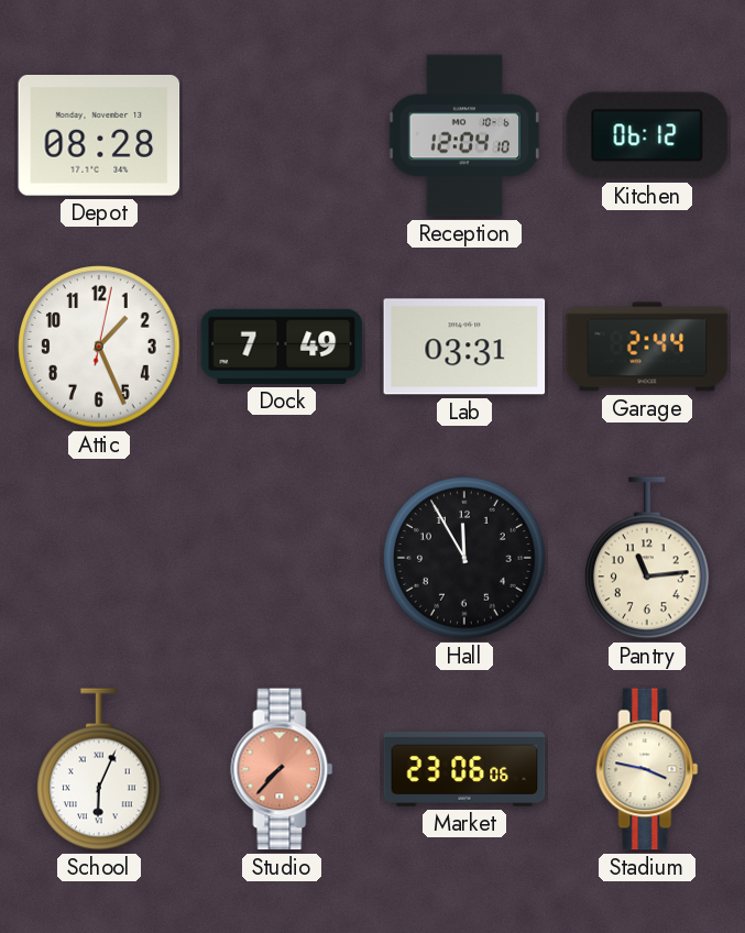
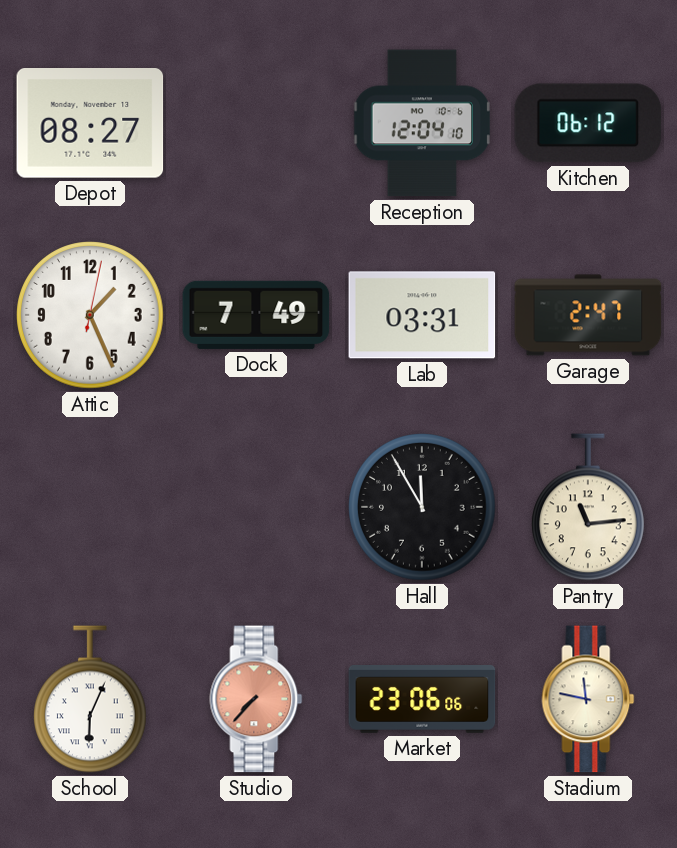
Depot: 08:28 -> 08:27
Garage: 2:44 -> 2:47
Stadium: 3:47 -> 11:47
